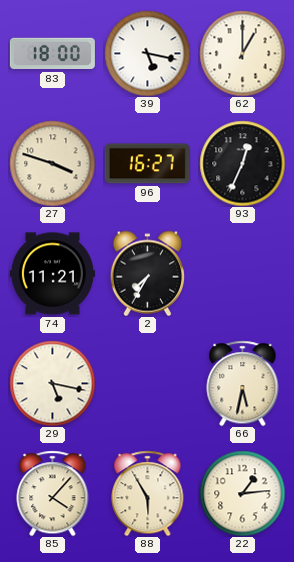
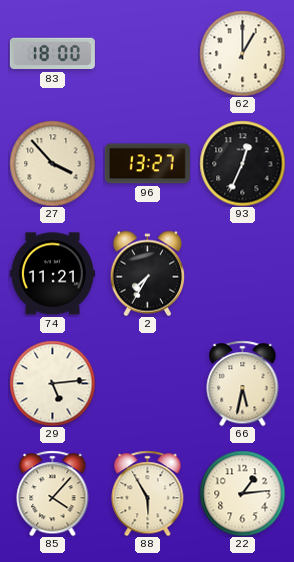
39: 5:17 -> none
27: 3:48 -> 3:53
96: 16:27 -> 13:27
29: 5:17 -> 5:14
